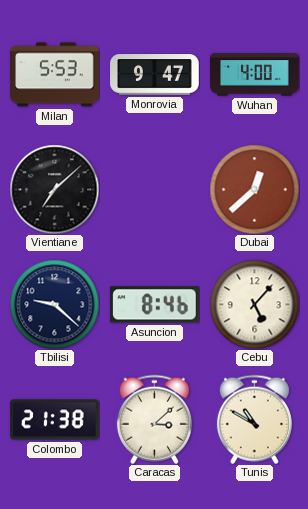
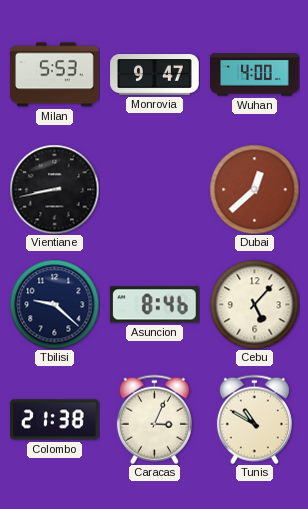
Vientiane: 7:08 -> 8:43
Caracas: 3:08 -> 3:04
